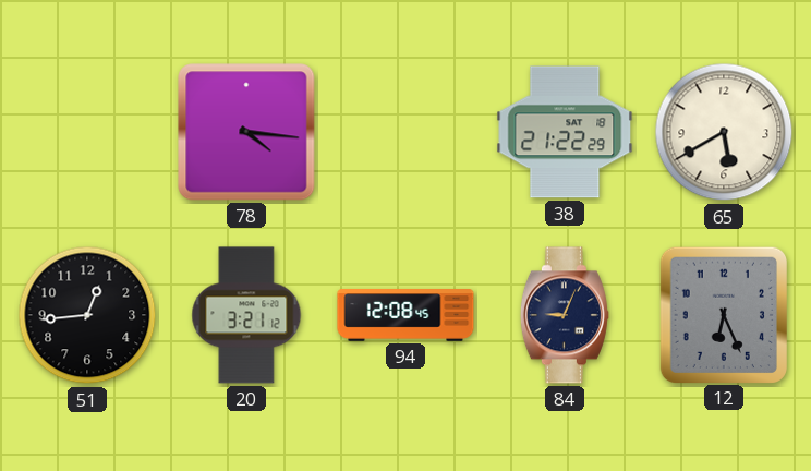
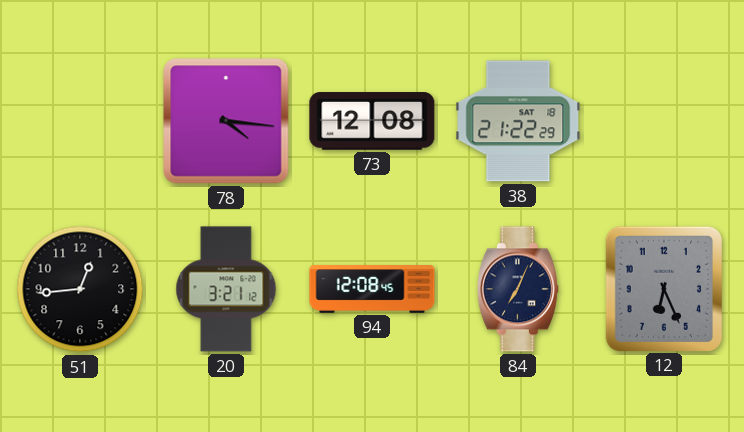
73: none -> 12:08
65: 5:40 -> none
84: 9:04 -> 7:04
